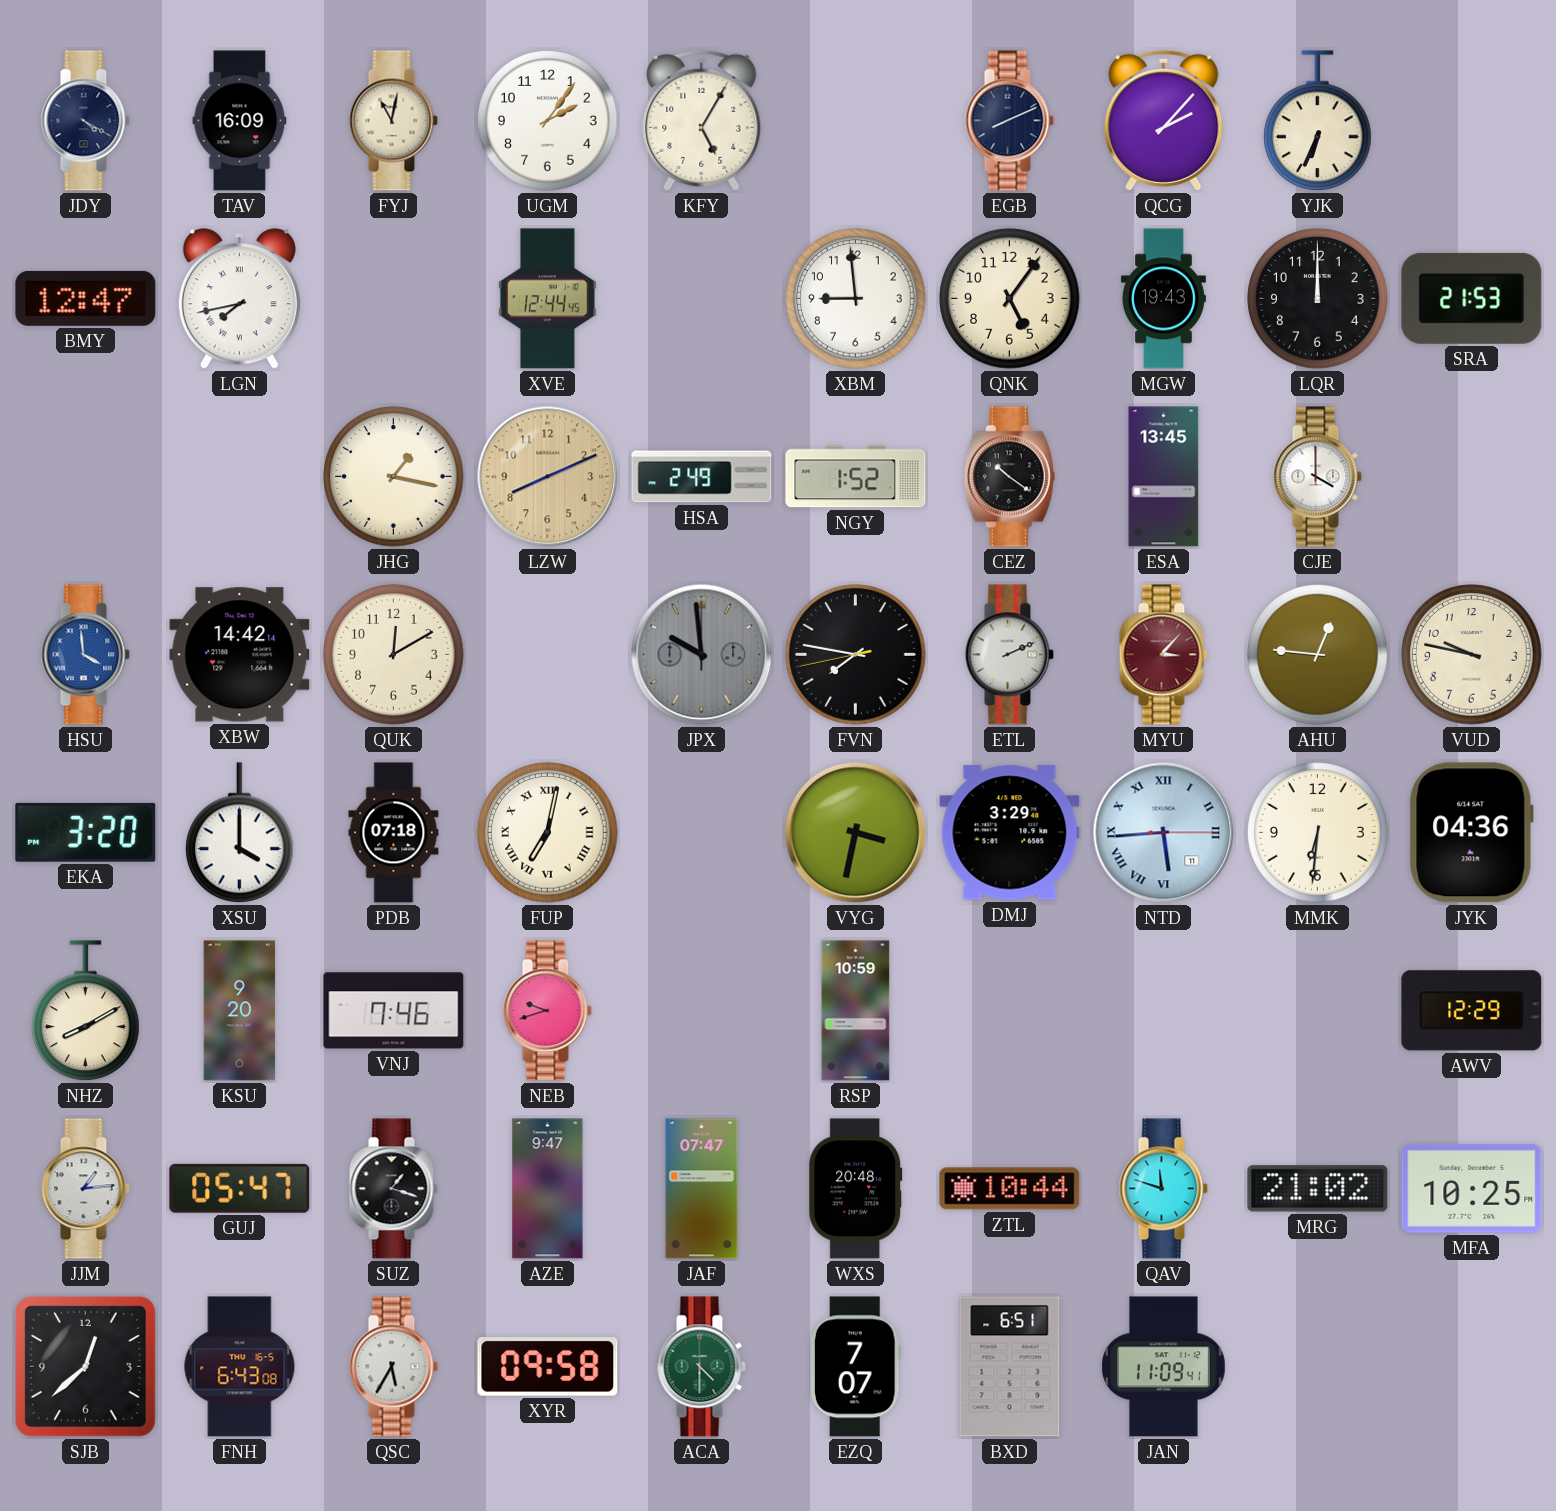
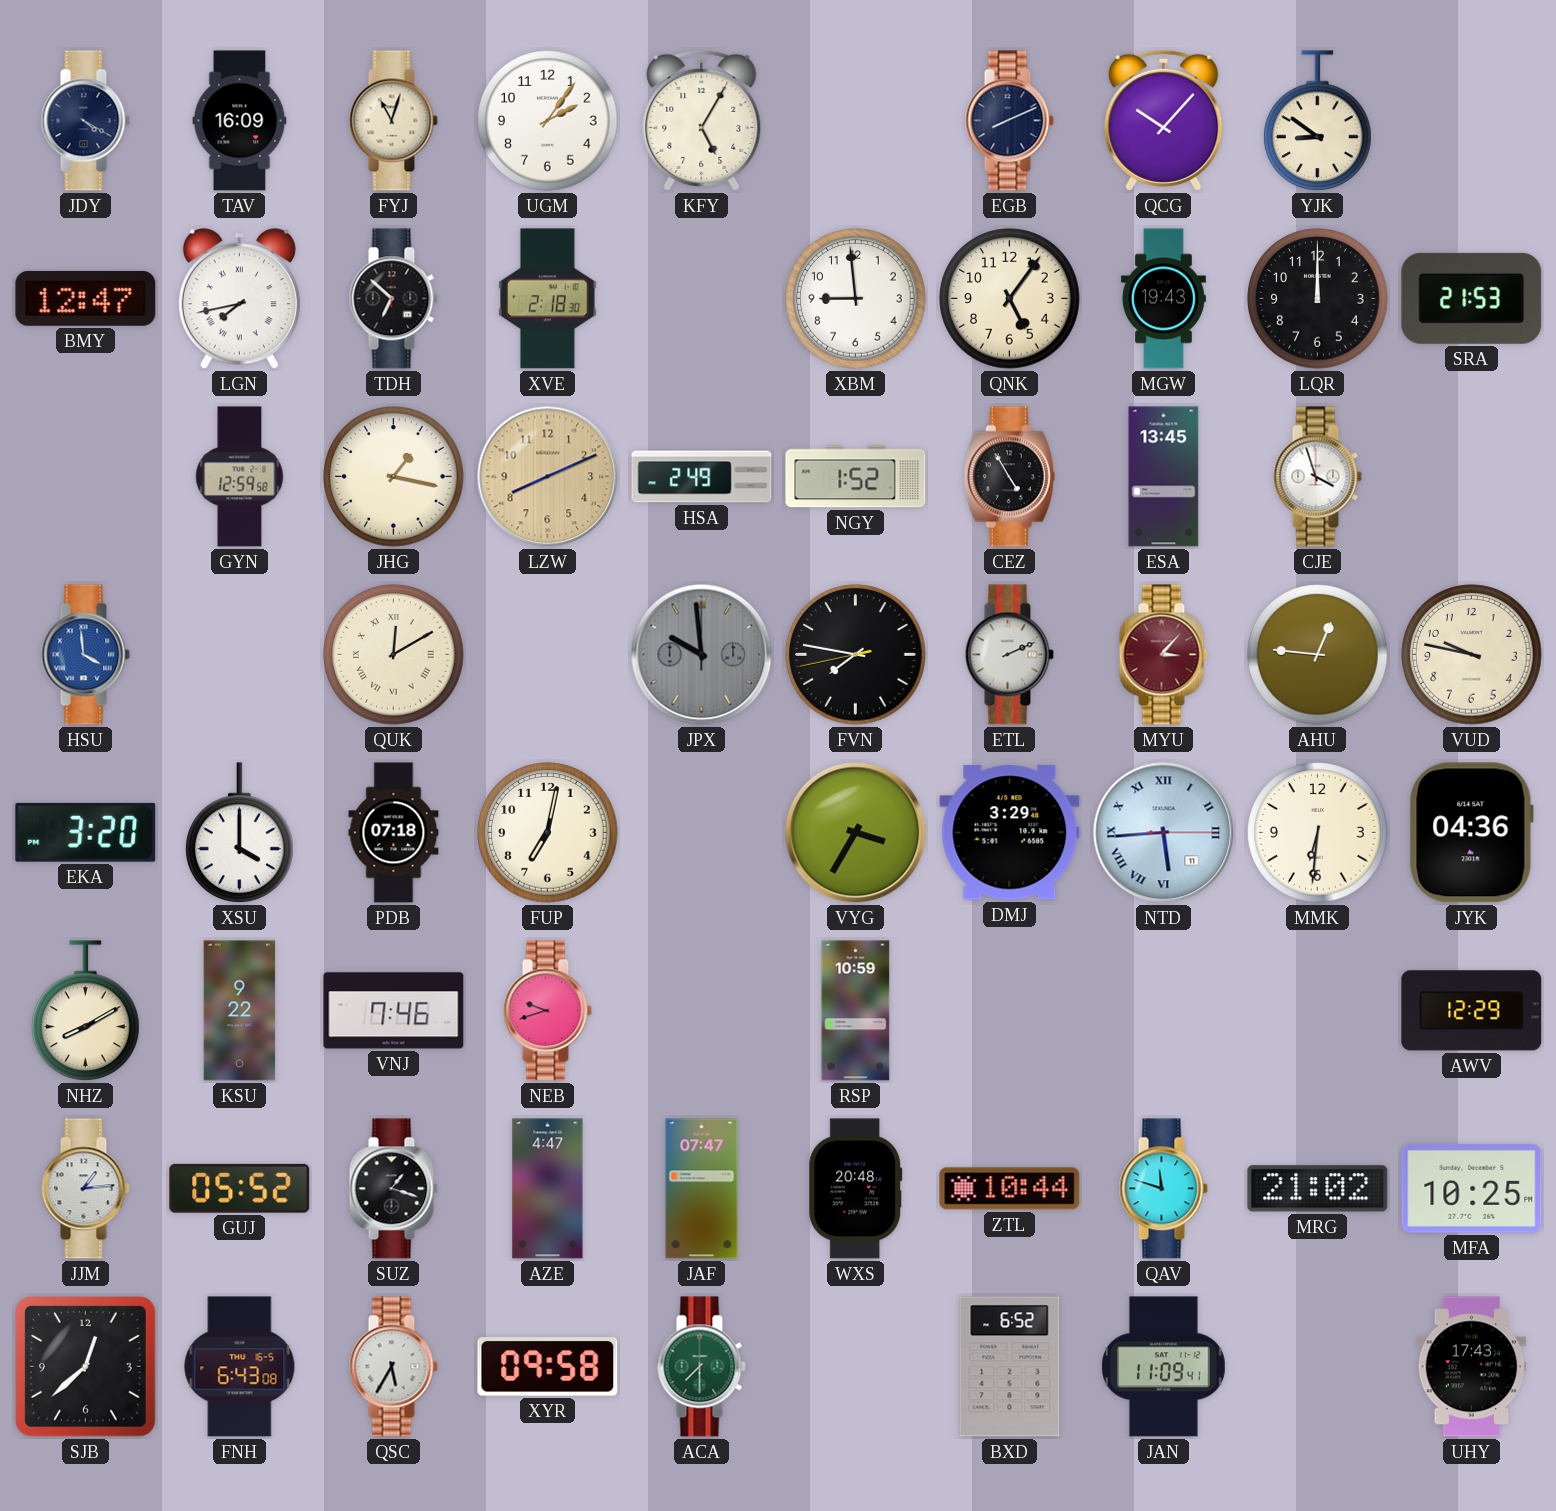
FYJ: 11:02 -> 11:03
QCG: 2:07 -> 10:07
YJK: 6:34 -> 8:51
TDH: none -> 6:52
XVE: 12:44 -> 2:18
GYN: none -> 12:59
CEZ: 10:21 -> 4:55
CJE: 4:00 -> 3:57
XBW: 14:42 -> none
QUK numerals: Arabic -> Roman
FUP numerals: Roman -> Arabic
VYG: 3:32 -> 3:35
KSU: 9:20 -> 9:22
GUJ: 05:47 -> 05:52
AZE: 9:47 -> 4:47
ACA: 4:30 -> 7:30
EZQ: 7:07 -> none
BXD: 6:51 -> 6:52
UHY: none -> 17:43
